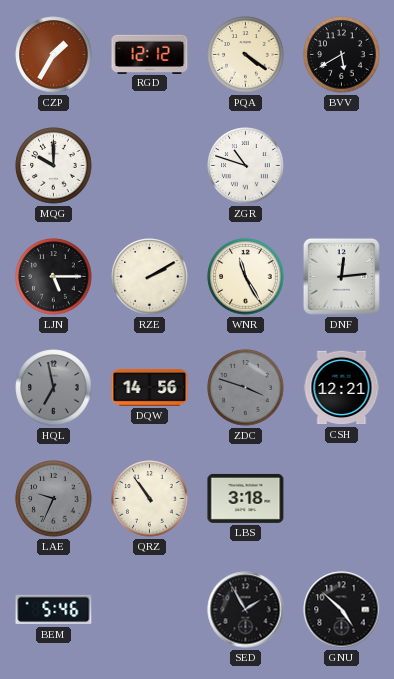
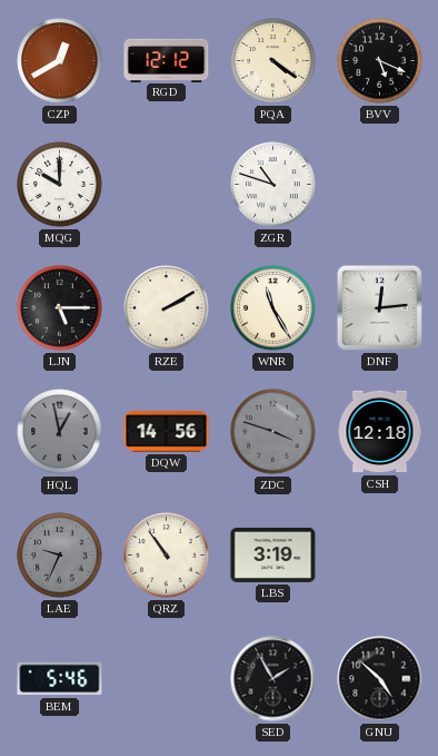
CZP: 1:35 -> 12:40
BVV: 5:40 -> 5:19
HQL: 6:58 -> 12:58
CSH: 12:21 -> 12:18
LBS: 3:18 -> 3:19
